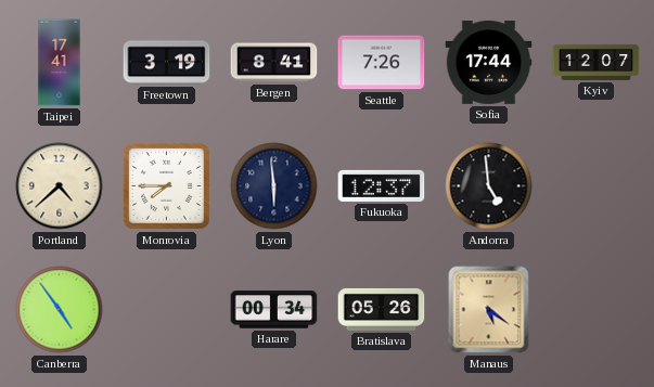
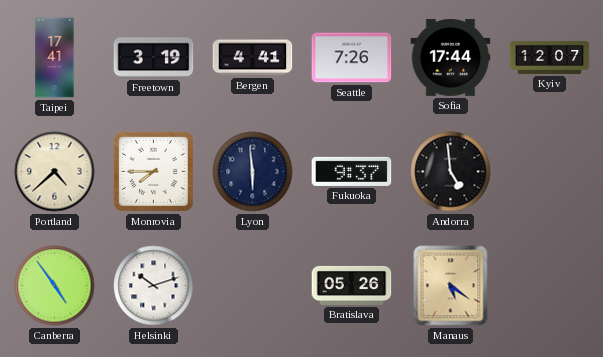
Bergen: 8:41 -> 4:41
Fukuoka: 12:37 -> 9:37
Helsinki: none -> 10:12
Harare: 00:34 -> none
